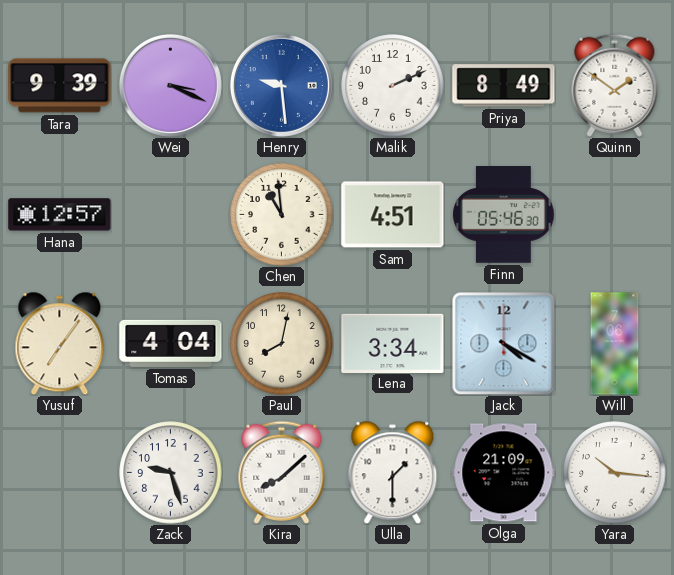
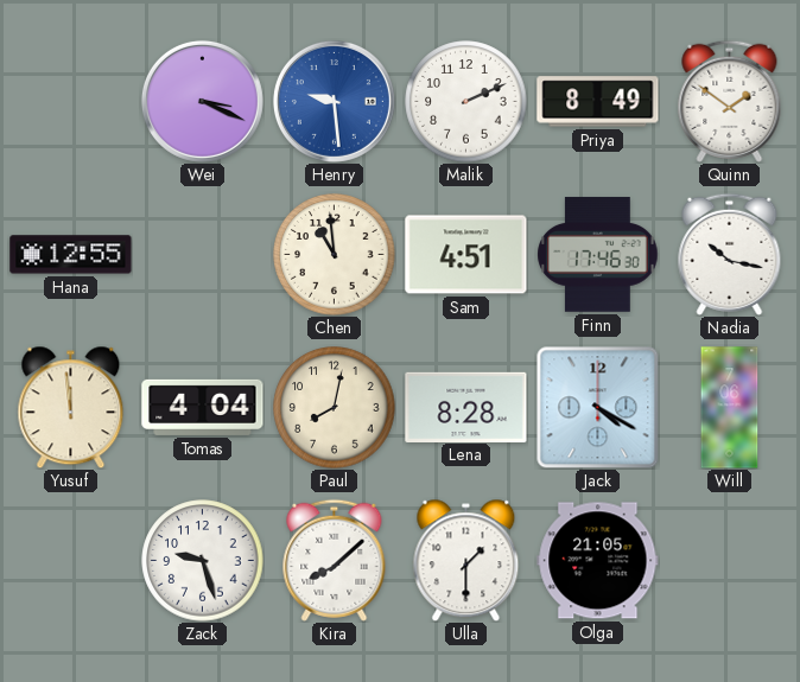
Tara: 9:39 -> none
Hana: 12:57 -> 12:55
Finn: 05:46 -> 17:46
Nadia: none -> 10:17
Yusuf: 7:06 -> 11:59
Lena: 3:34 -> 8:28
Olga: 21:09 -> 21:05
Yara: 10:16 -> none
